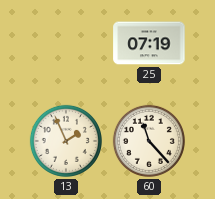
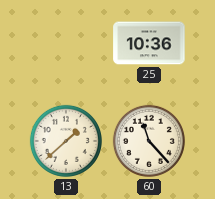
25: 07:19 -> 10:36
13: 1:56 -> 1:38
